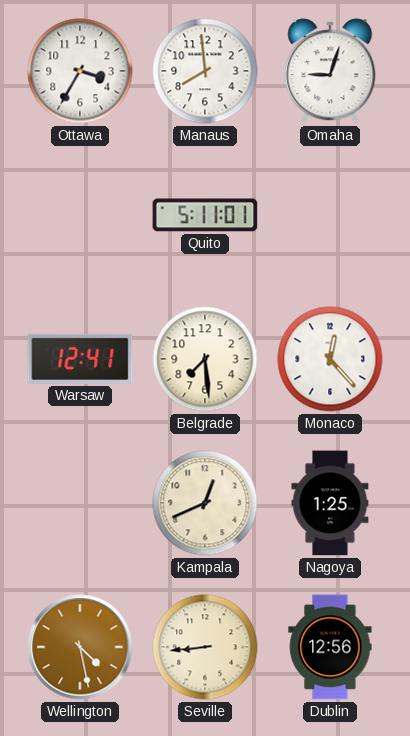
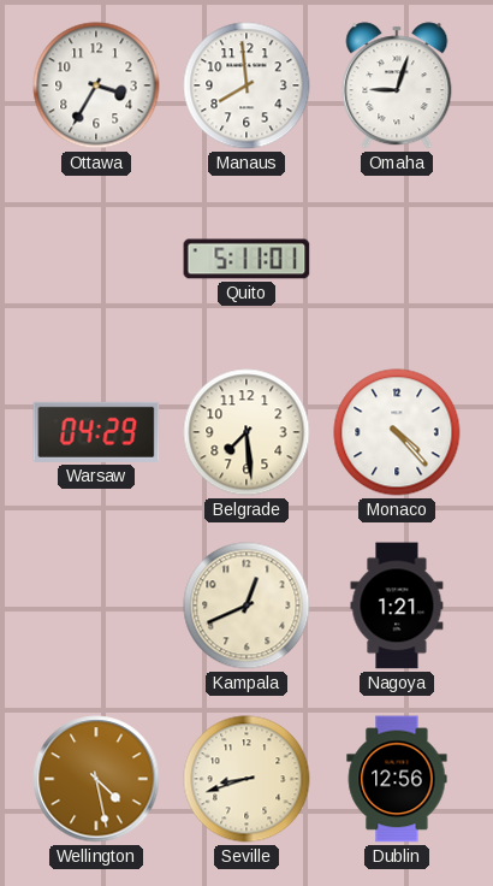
Warsaw: 12:41 -> 04:29
Monaco: 12:23 -> 4:23
Nagoya: 1:25 -> 1:21
Seville: 8:44 -> 8:42
